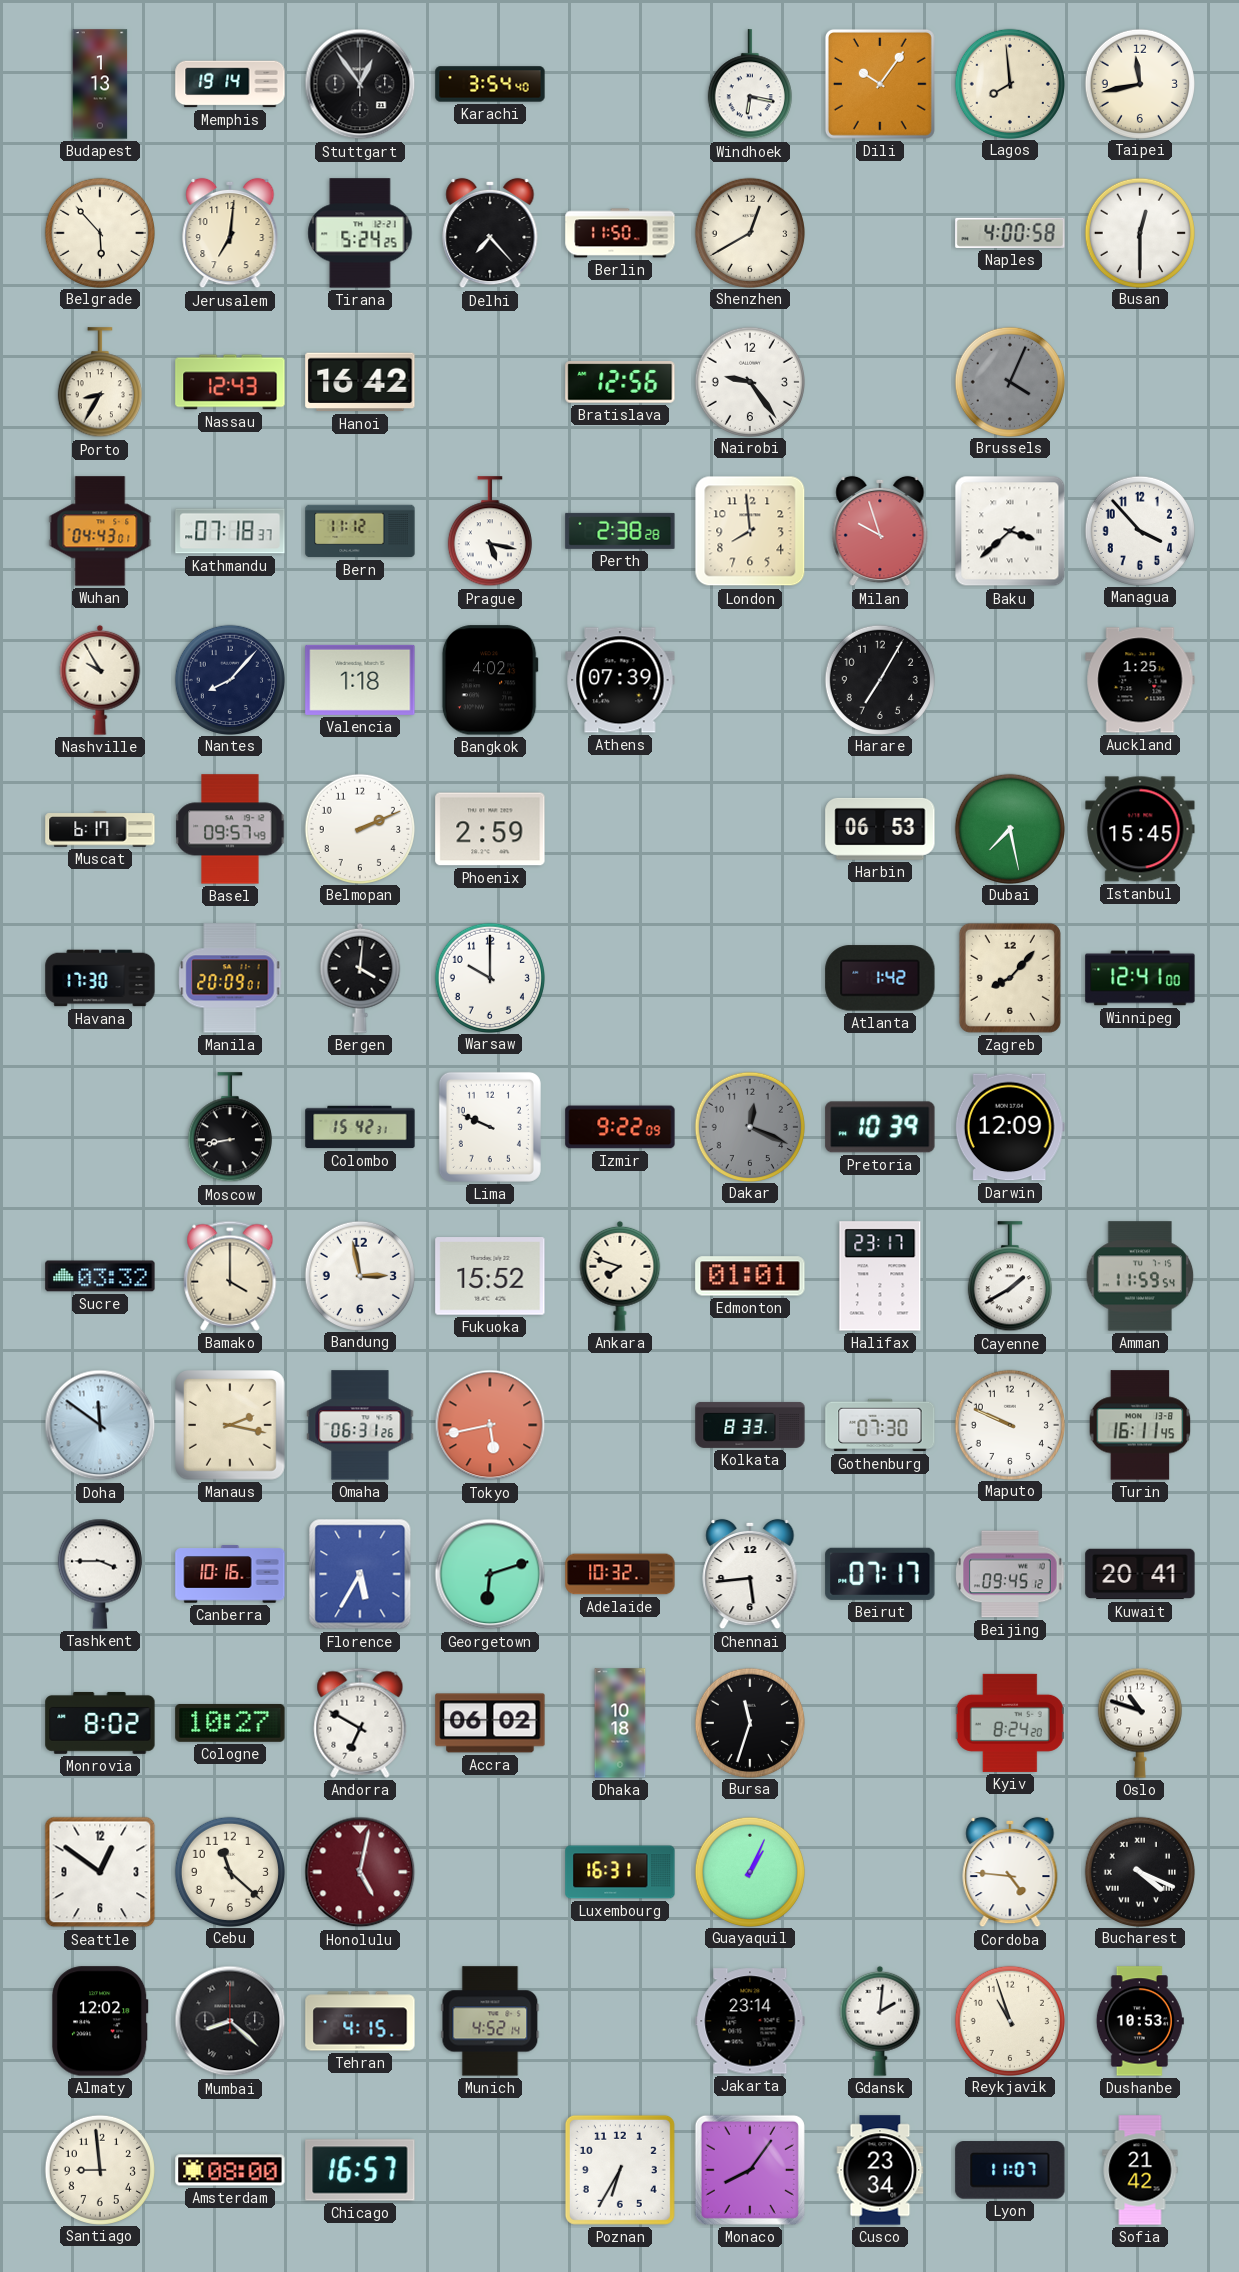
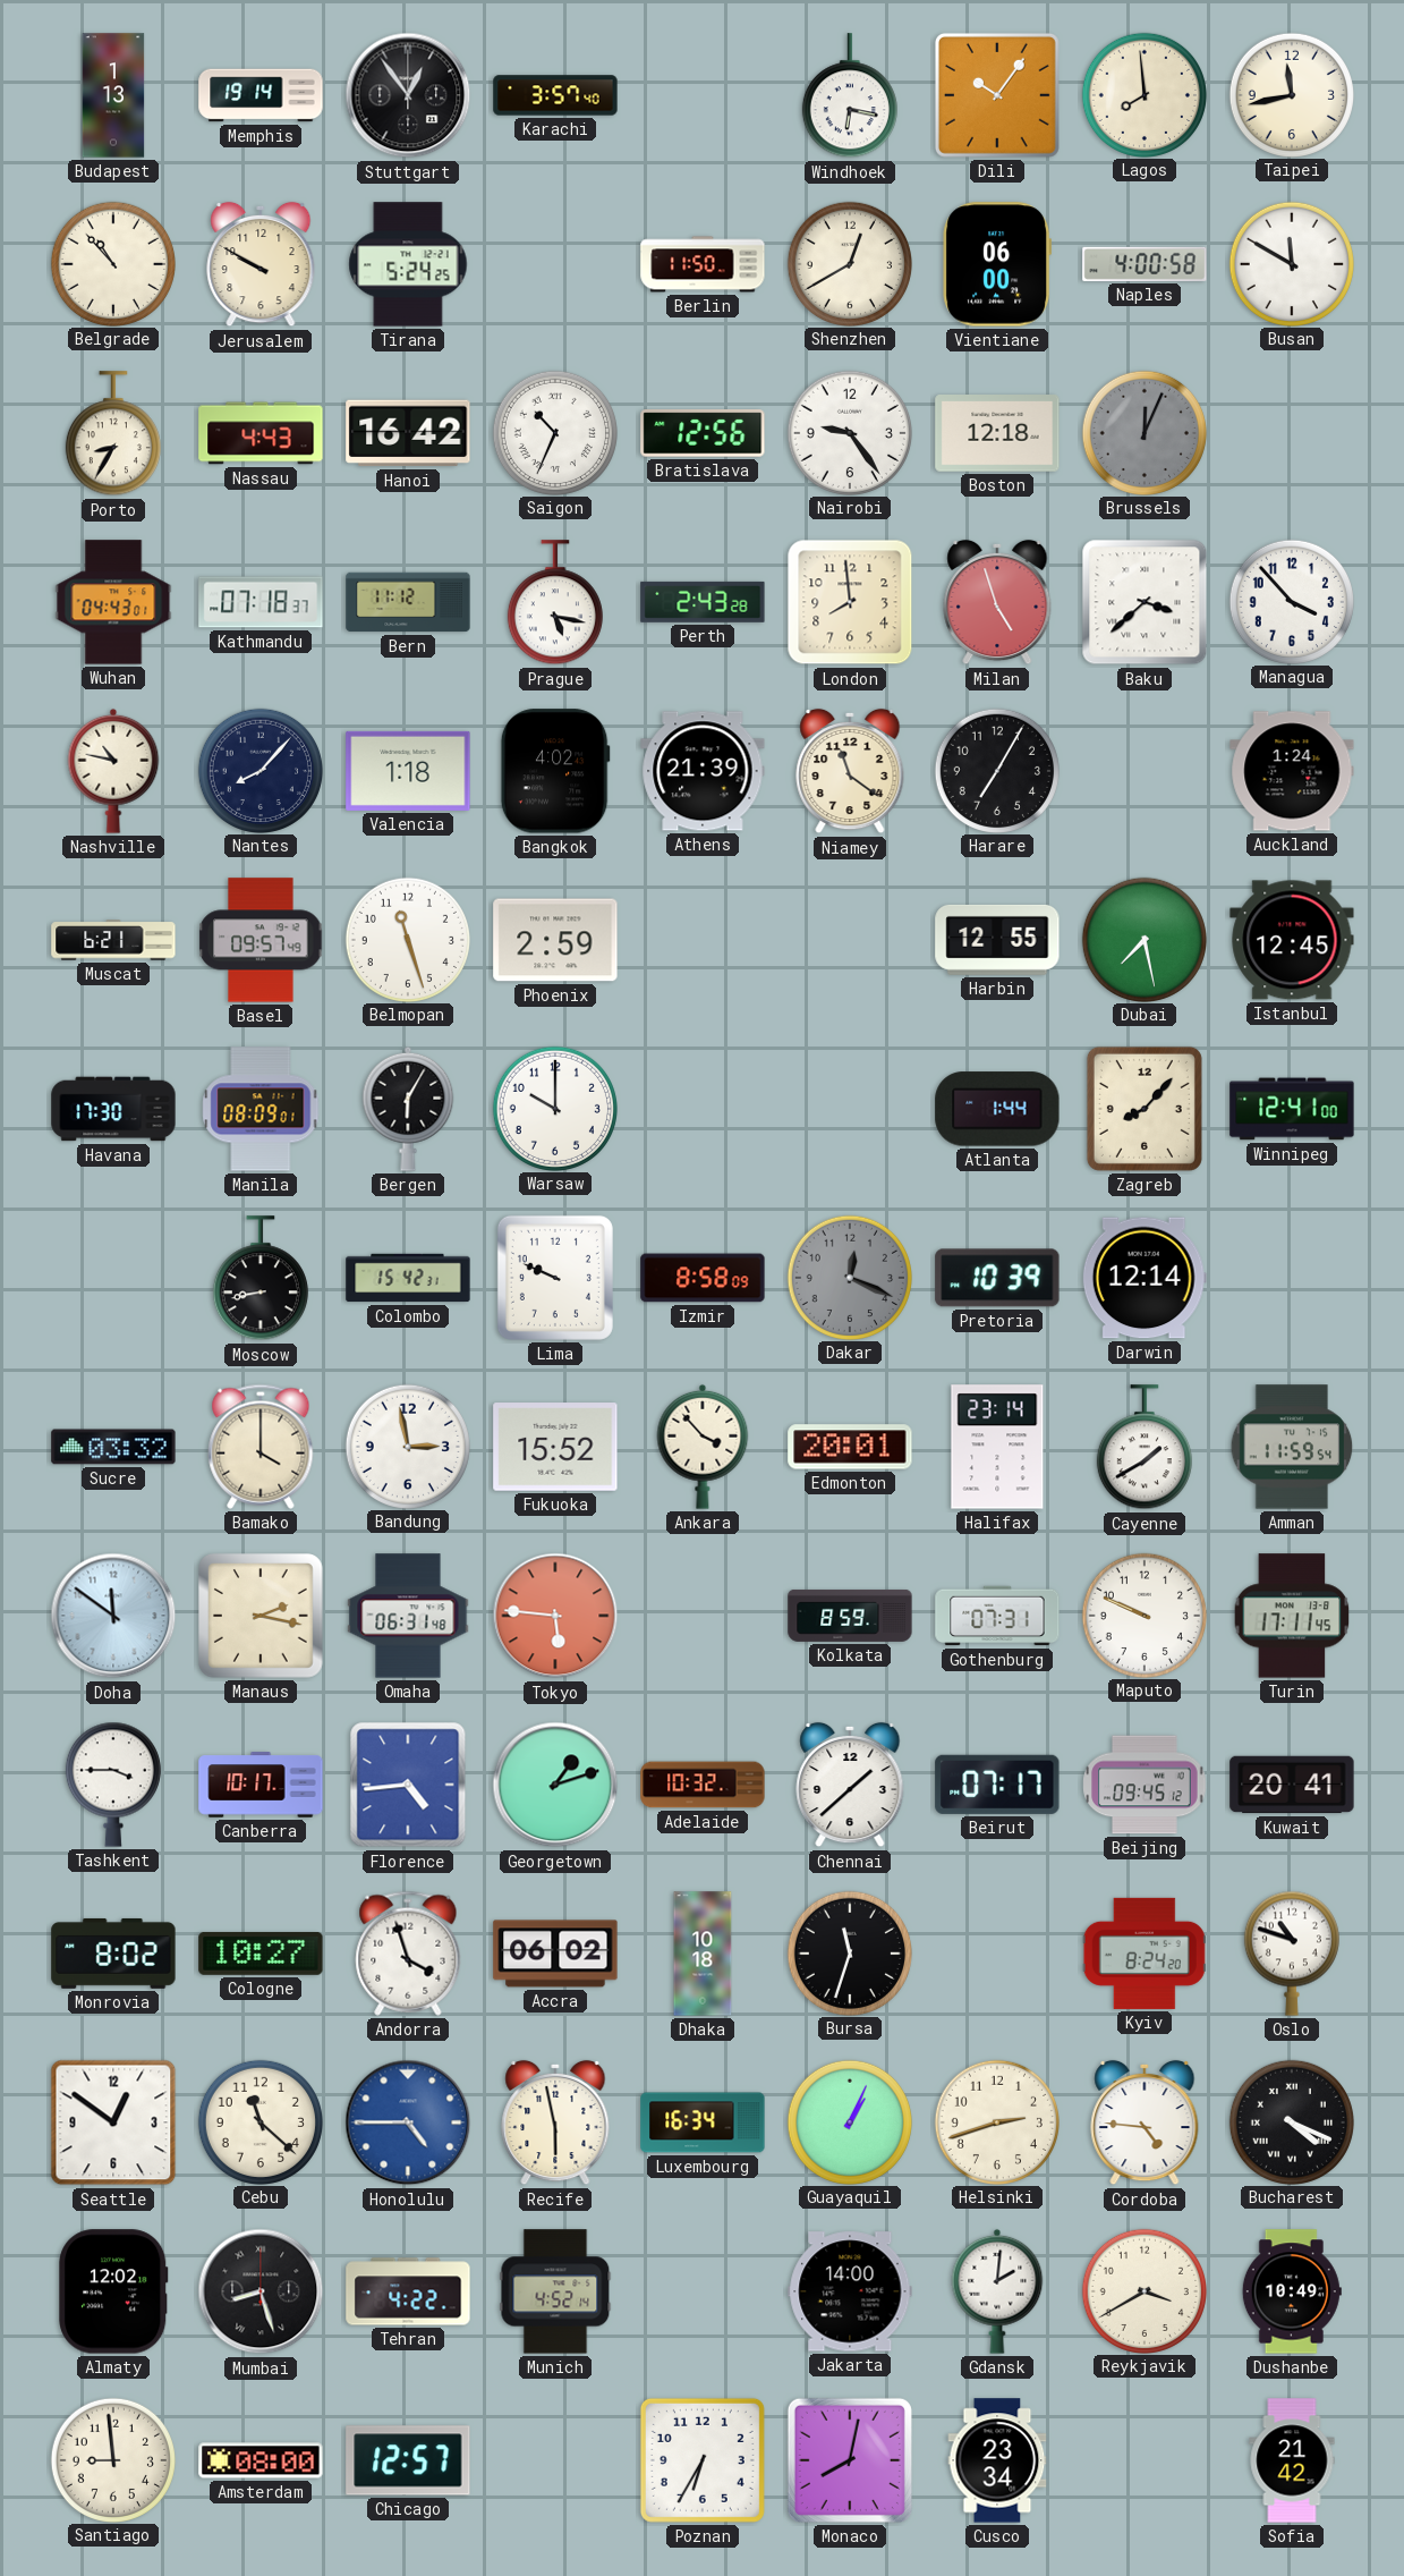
Karachi: 3:54 -> 3:57
Belgrade: 5:53 -> 10:53
Jerusalem: 7:01 -> 9:50
Delhi: 7:23 -> none
Vientiane: none -> 06:00
Busan: 12:30 -> 11:50
Nassau: 12:43 -> 4:43
Saigon: none -> 10:34
Boston: none -> 12:18
Brussels: 4:04 -> 12:04
Perth: 2:38 -> 2:43
Milan: 9:57 -> 4:57
Nashville: 9:55 -> 10:47
Athens: 07:39 -> 21:39
Niamey: none -> 11:21
Auckland: 1:25 -> 1:24
Muscat: 6:17 -> 6:21
Belmopan: 2:11 -> 11:27
Harbin: 06:53 -> 12:55
Istanbul: 15:45 -> 12:45
Manila: 20:09 -> 08:09
Bergen: 4:01 -> 6:05
Atlanta: 1:42 -> 1:44
Izmir: 9:22 -> 8:58
Darwin: 12:09 -> 12:14
Ankara: 7:48 -> 3:53
Edmonton: 01:01 -> 20:01
Halifax: 23:17 -> 23:14
Omaha: 06:31:26 -> 06:31:48
Tokyo: 5:43 -> 5:46
Kolkata: 8:33 -> 8:59
Gothenburg: 07:30 -> 07:31
Turin: 16:11 -> 17:11
Canberra: 10:16 -> 10:17
Florence: 5:35 -> 4:44
Georgetown: 6:12 -> 1:12
Chennai: 5:44 -> 1:38
Andorra: 6:50 -> 3:57
Honolulu: 5:02 -> 4:45
Honolulu dial: burgundy -> blue
Recife: none -> 5:58
Luxembourg: 16:31 -> 16:34
Helsinki: none -> 2:42
Mumbai: 8:22 -> 8:27
Tehran: 4:15 -> 4:22
Jakarta: 23:14 -> 14:00
Reykjavik: 10:57 -> 3:40
Dushanbe: 10:53 -> 10:49
Chicago: 16:57 -> 12:57
Monaco: 8:06 -> 8:02
Lyon: 11:07 -> none
